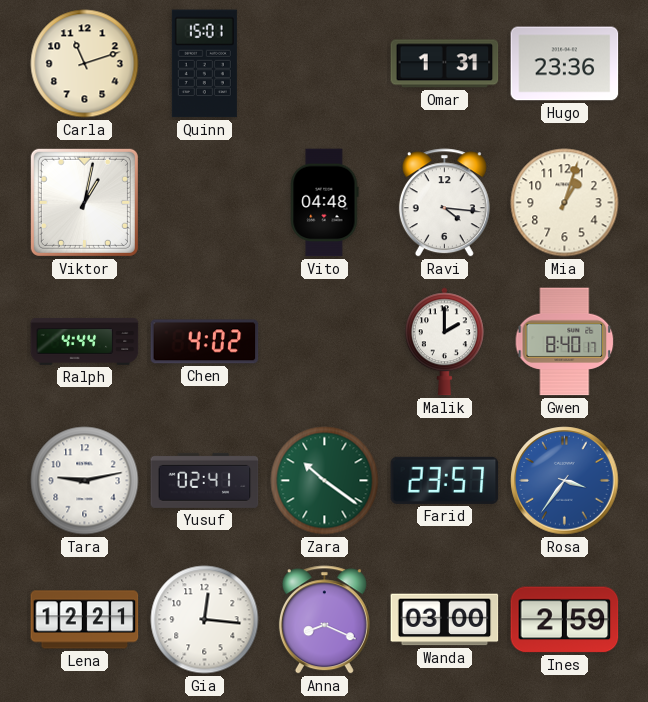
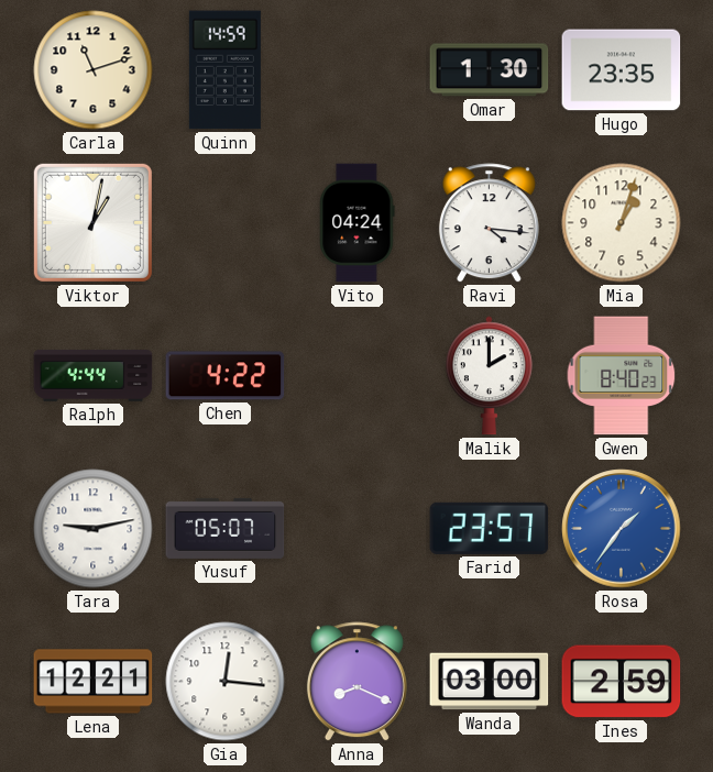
Quinn: 15:01 -> 14:59
Omar: 1:31 -> 1:30
Hugo: 23:36 -> 23:35
Vito: 04:48 -> 04:24
Chen: 4:02 -> 4:22
Gwen: 8:40:17 -> 8:40:23
Yusuf: 02:41 -> 05:07
Zara: 10:21 -> none
Rosa: 3:36 -> 1:36
